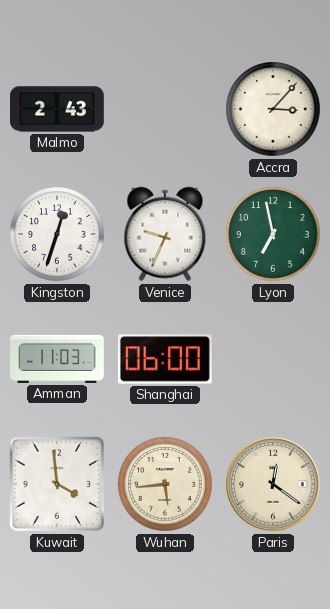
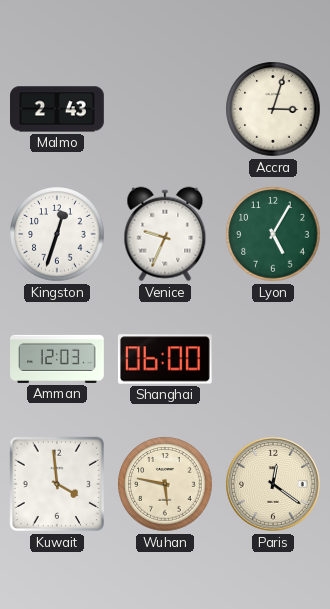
Accra: 3:07 -> 3:03
Lyon: 6:58 -> 5:05
Amman: 11:03 -> 12:03
Wuhan: 5:44 -> 5:47
